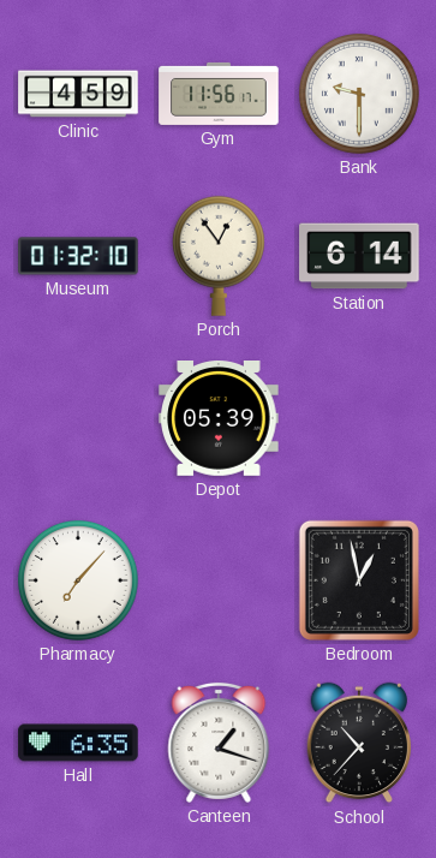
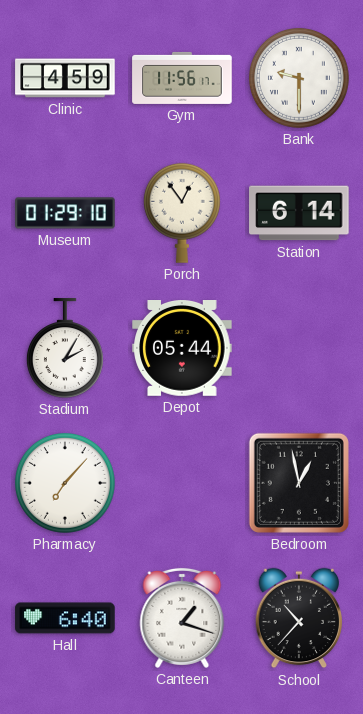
Museum: 01:32 -> 01:29
Stadium: none -> 2:05
Depot: 05:39 -> 05:44
Hall: 6:35 -> 6:40
